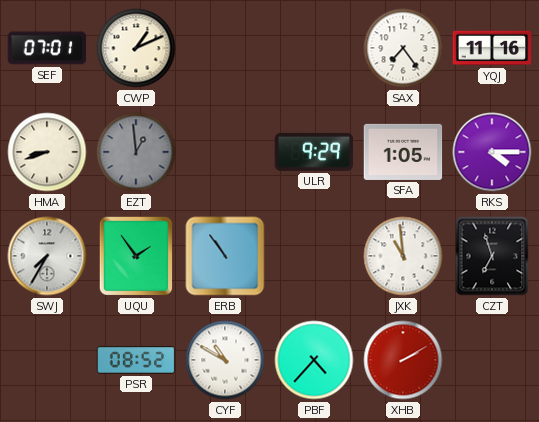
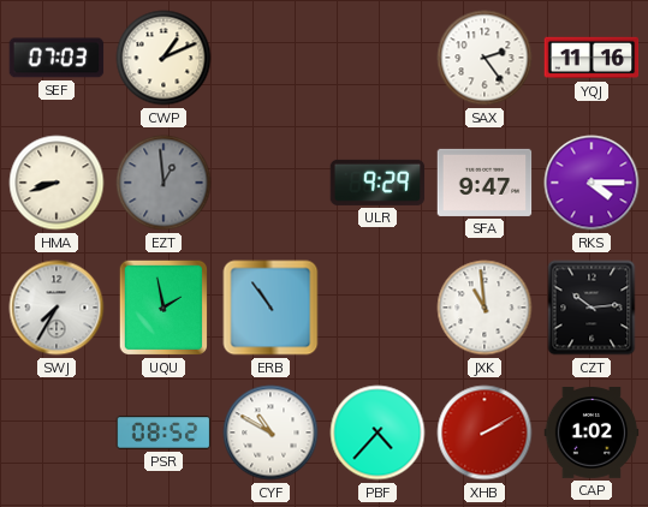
SEF: 07:01 -> 07:03
SAX: 7:24 -> 2:24
SFA: 1:05 -> 9:47
UQU: 1:54 -> 1:58
CZT: 6:57 -> 10:14
CAP: none -> 1:02
